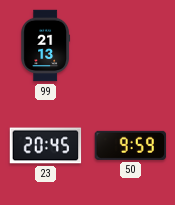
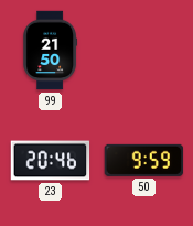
99: 21:13 -> 21:50
23: 20:45 -> 20:46
